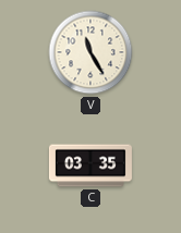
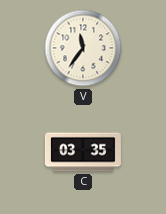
V: 11:25 -> 11:36
